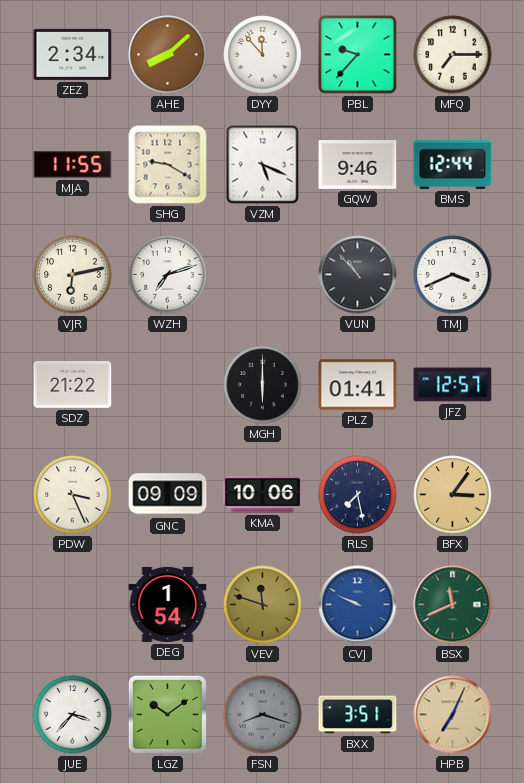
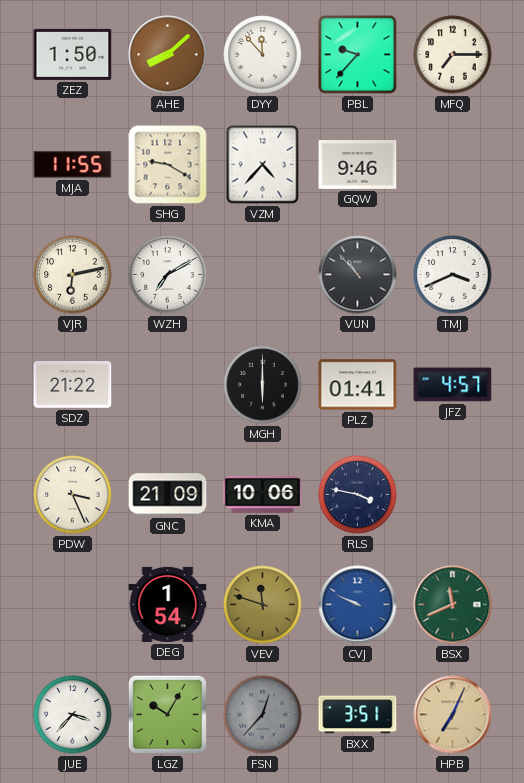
ZEZ: 2:34 -> 1:50
VZM: 5:19 -> 4:37
BMS: 12:44 -> none
WZH: 7:12 -> 7:10
JFZ: 12:57 -> 4:57
GNC: 09:09 -> 21:09
RLS: 7:28 -> 3:47
BFX: 3:06 -> none
LGZ: 10:09 -> 10:05
FSN: 8:18 -> 12:37
